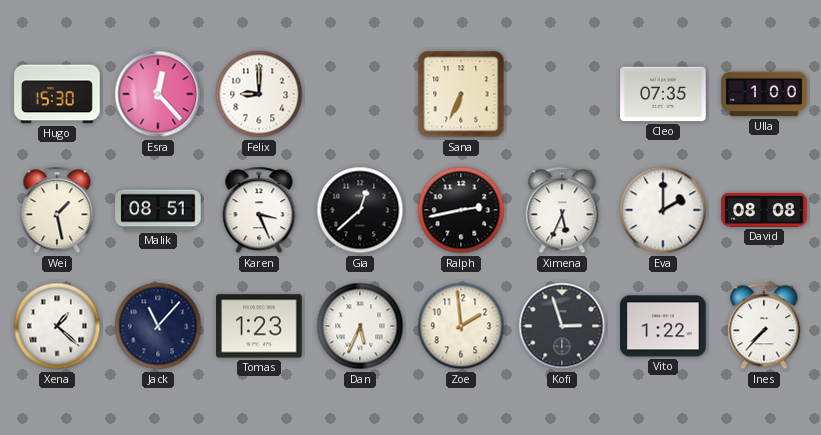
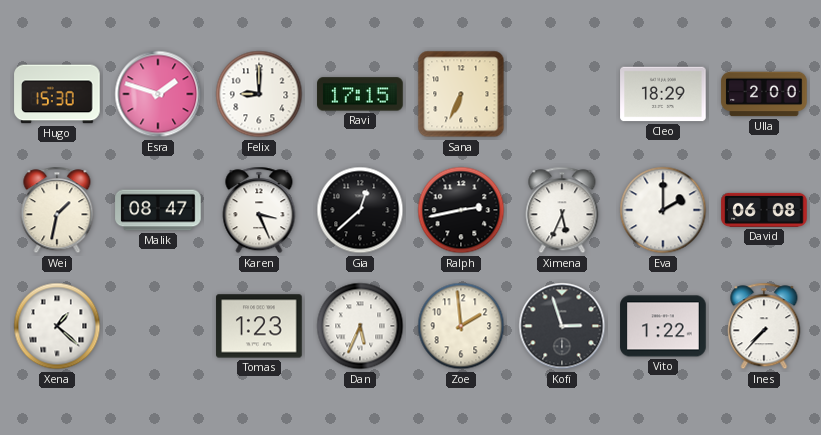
Esra: 12:23 -> 1:48
Ravi: none -> 17:15
Cleo: 07:35 -> 18:29
Ulla: 1:00 -> 2:00
Wei: 1:28 -> 1:32
Malik: 08:51 -> 08:47
David: 08:08 -> 06:08
Jack: 11:07 -> none
